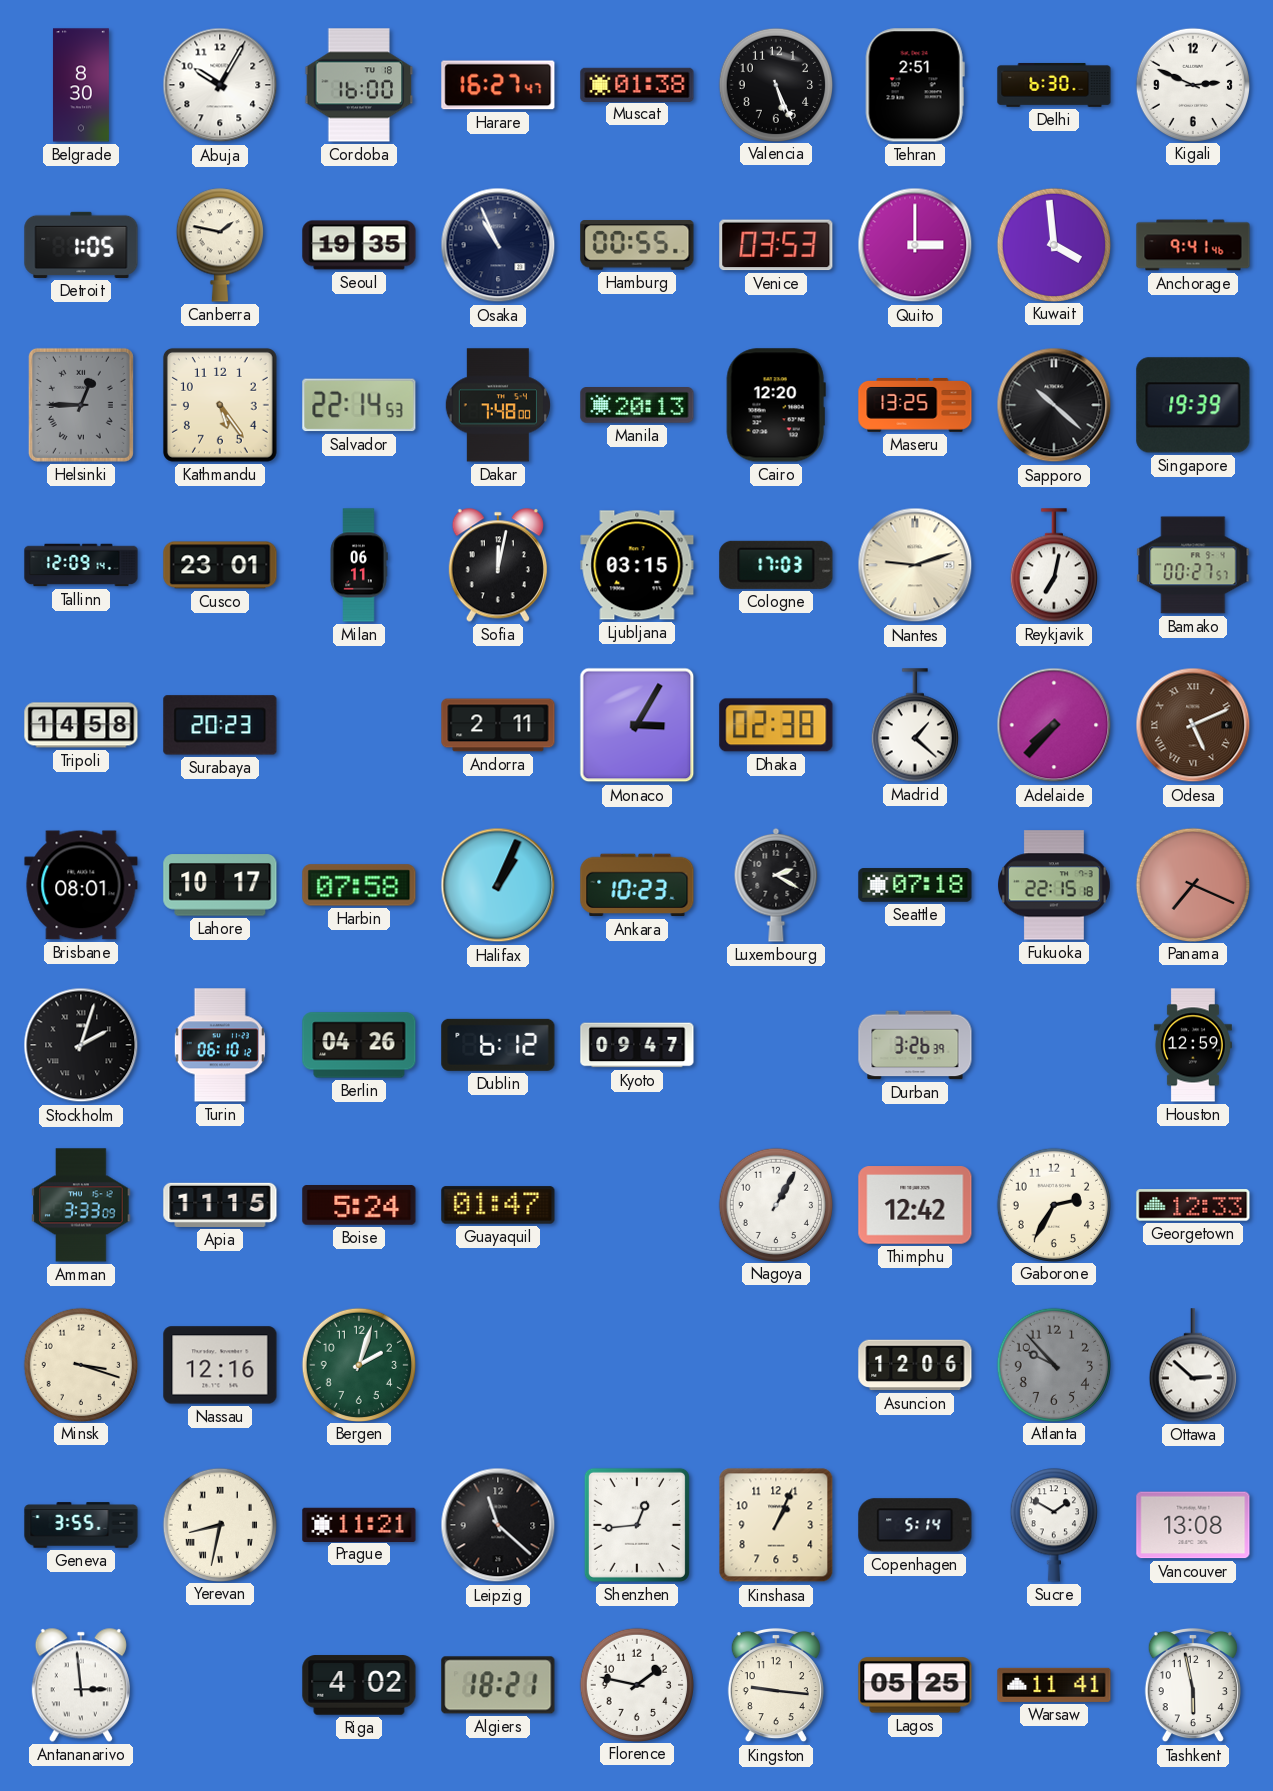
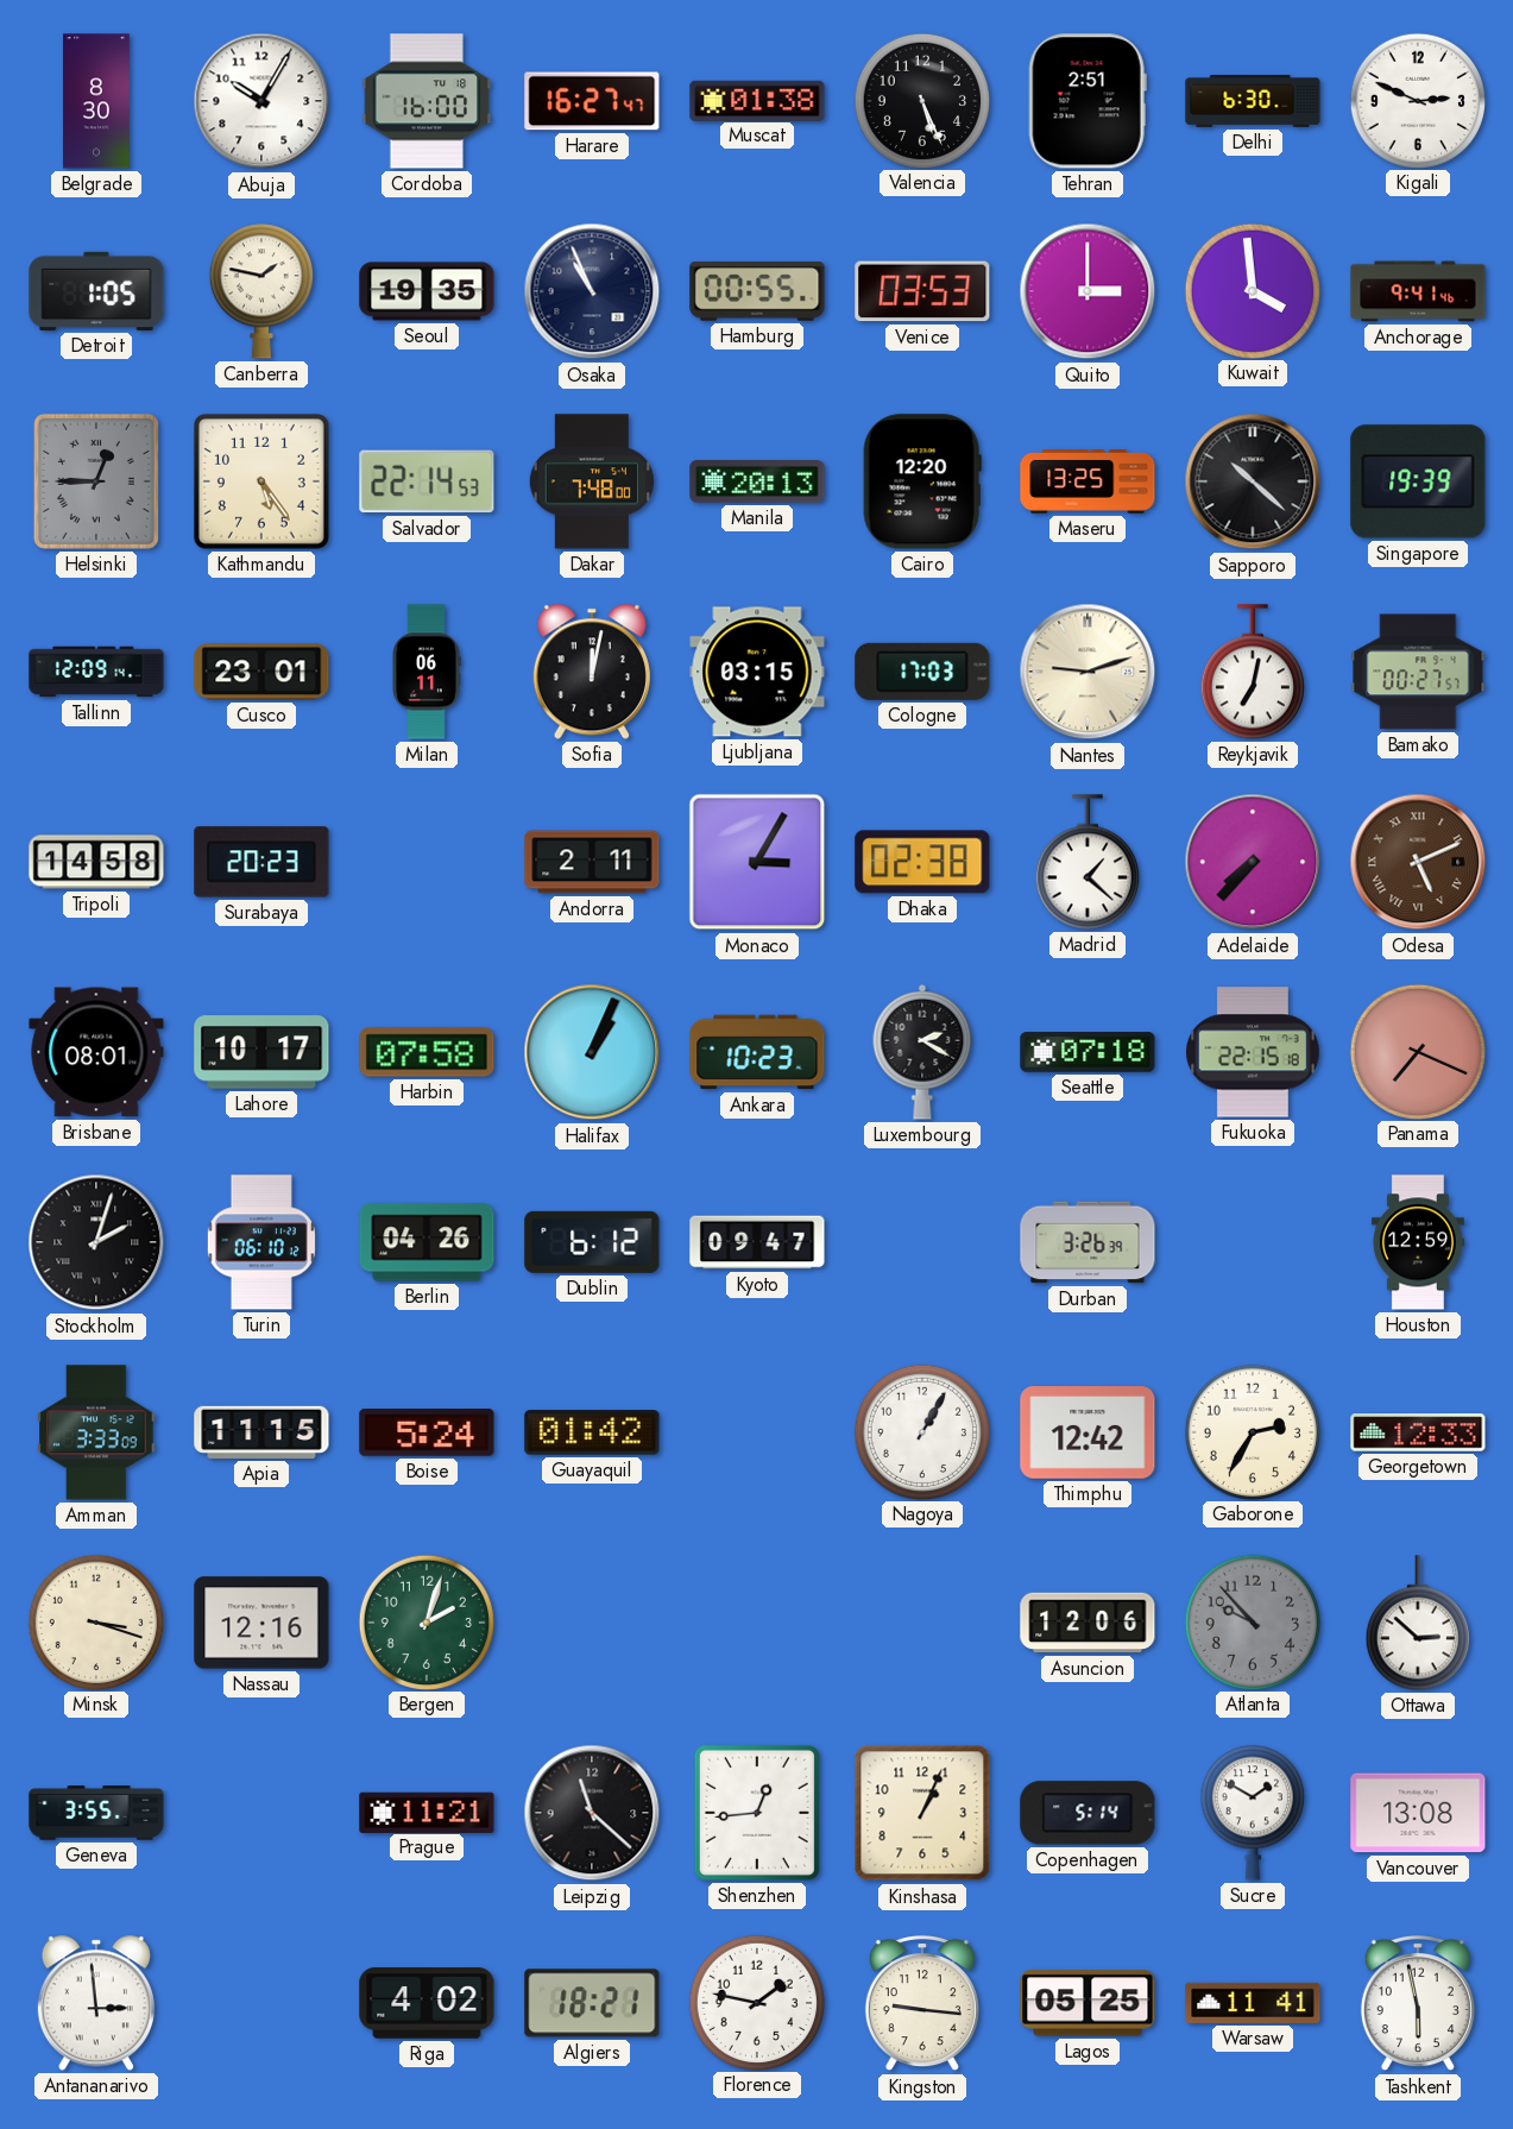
Guayaquil: 01:47 -> 01:42
Yerevan: 8:32 -> none
